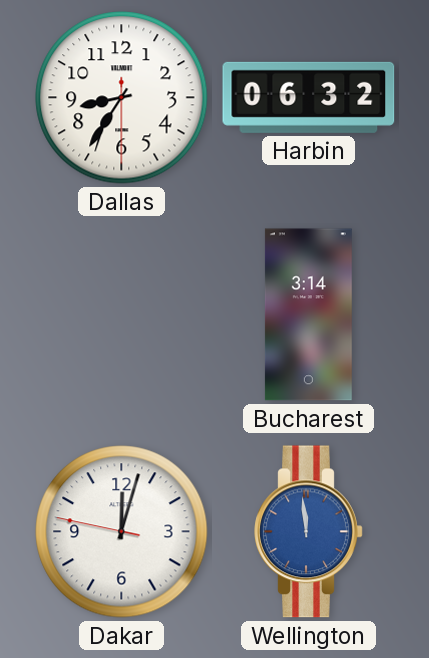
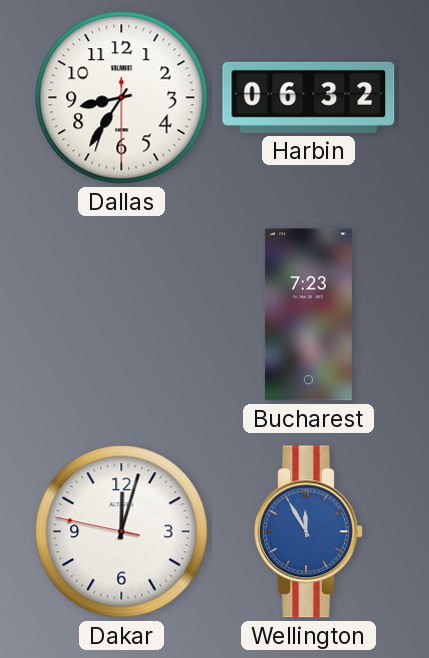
Bucharest: 3:14 -> 7:23
Wellington: 11:59 -> 11:55
